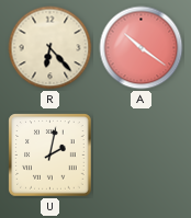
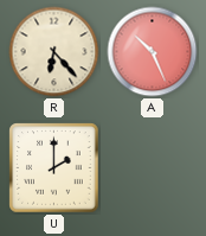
A: 10:21 -> 10:26
U: 2:02 -> 2:00
